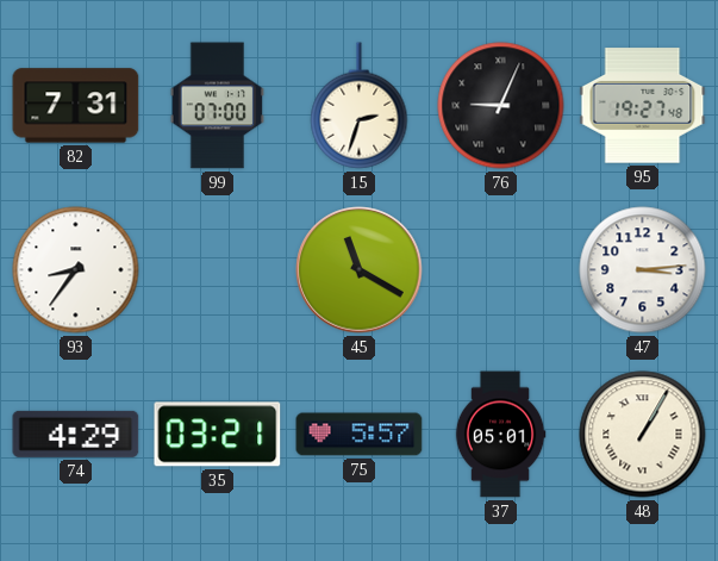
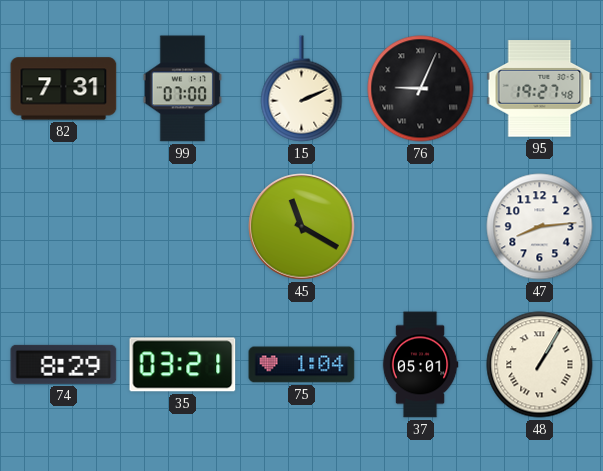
15: 2:33 -> 2:11
93: 8:36 -> none
47: 3:14 -> 8:14
74: 4:29 -> 8:29
75: 5:57 -> 1:04
